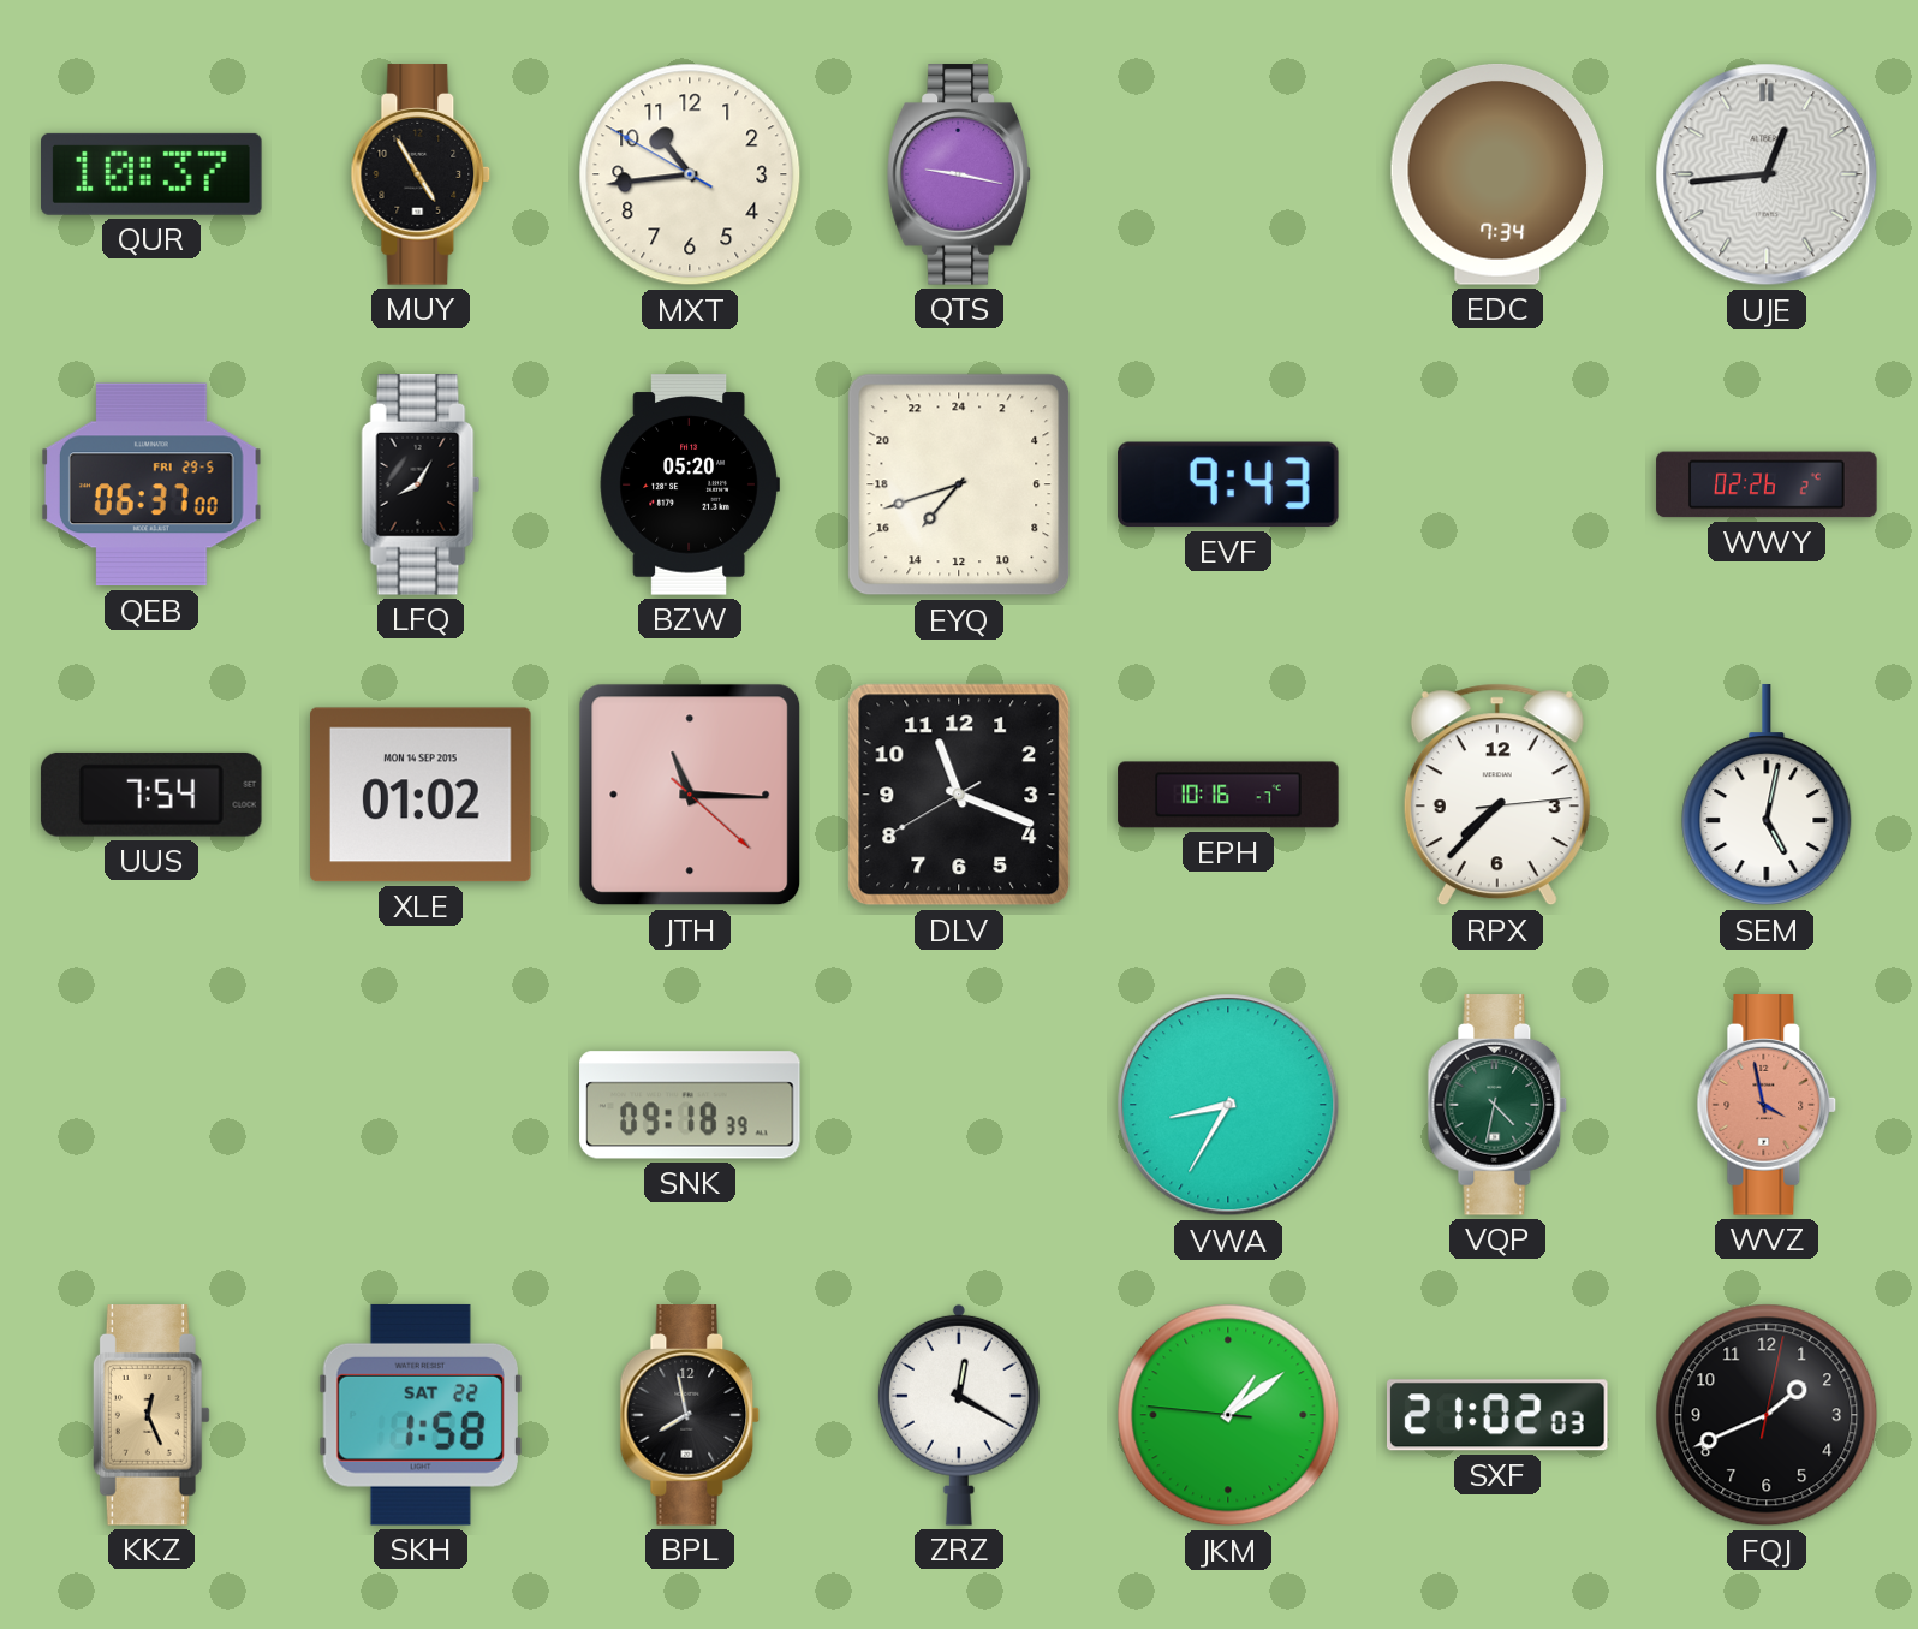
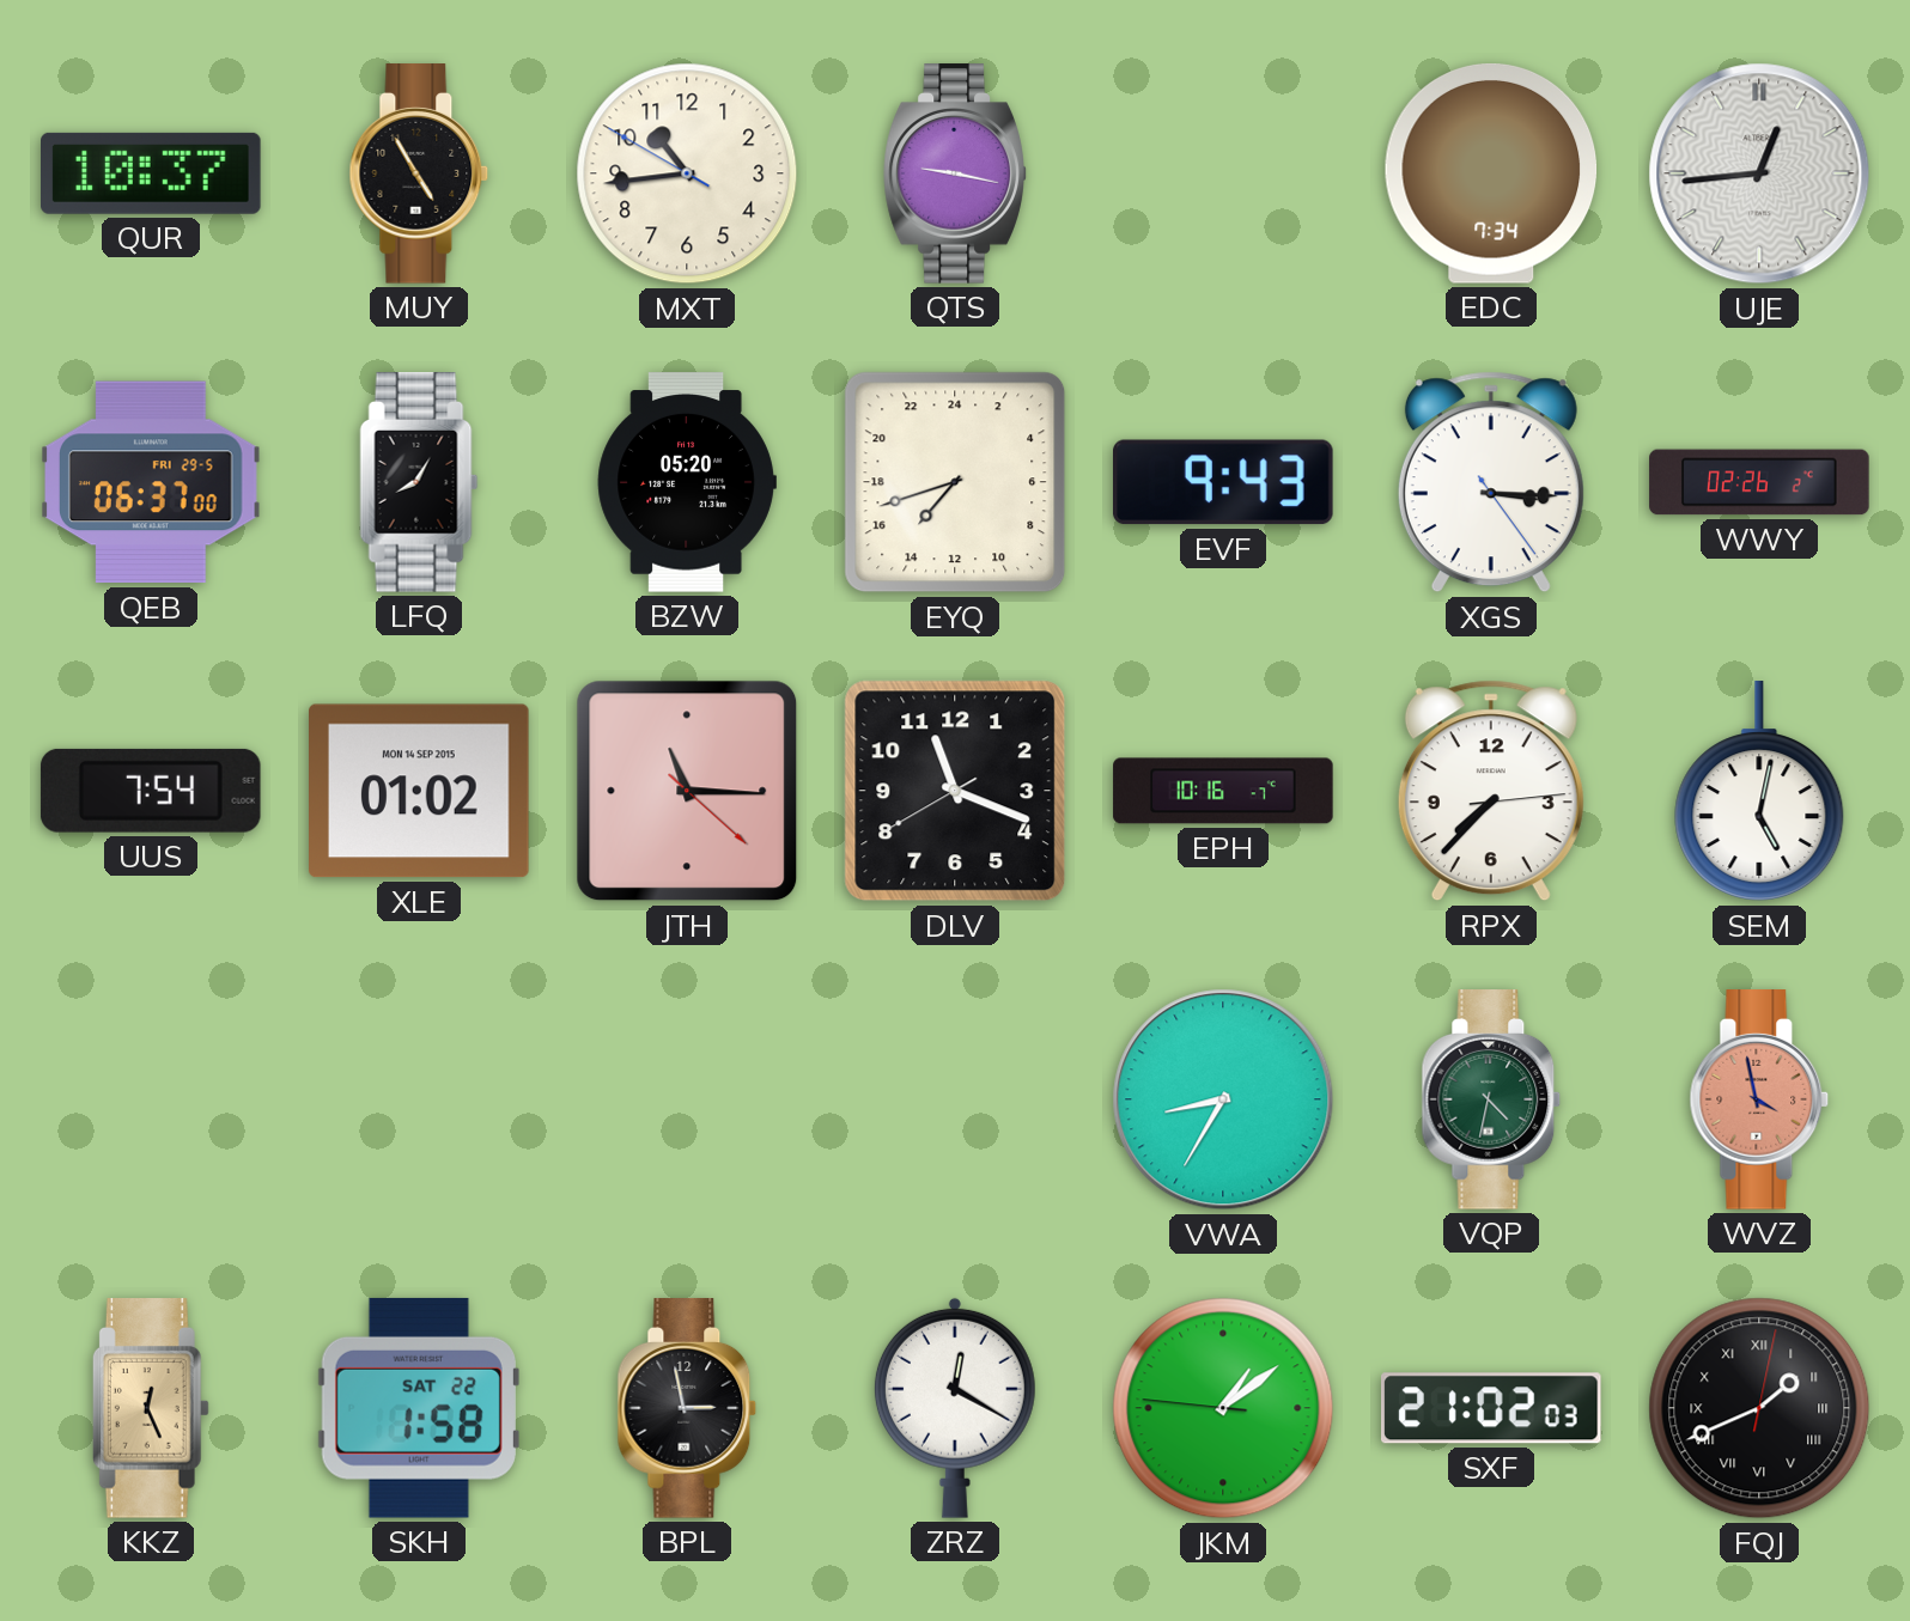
XGS: none -> 3:15
SNK: 09:18 -> none
BPL: 7:58 -> 2:58
FQJ numerals: Arabic -> Roman
